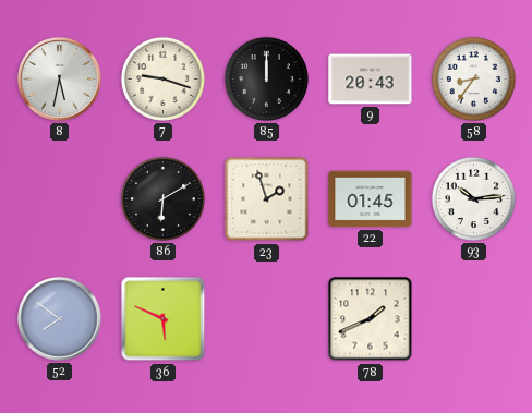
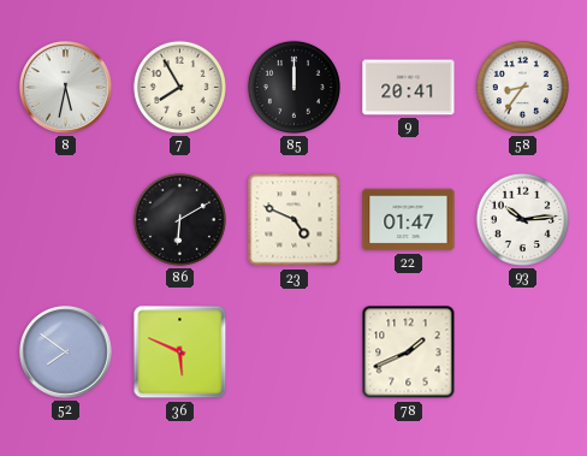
7: 9:18 -> 7:55
9: 20:43 -> 20:41
23: 1:57 -> 4:49
22: 01:45 -> 01:47
